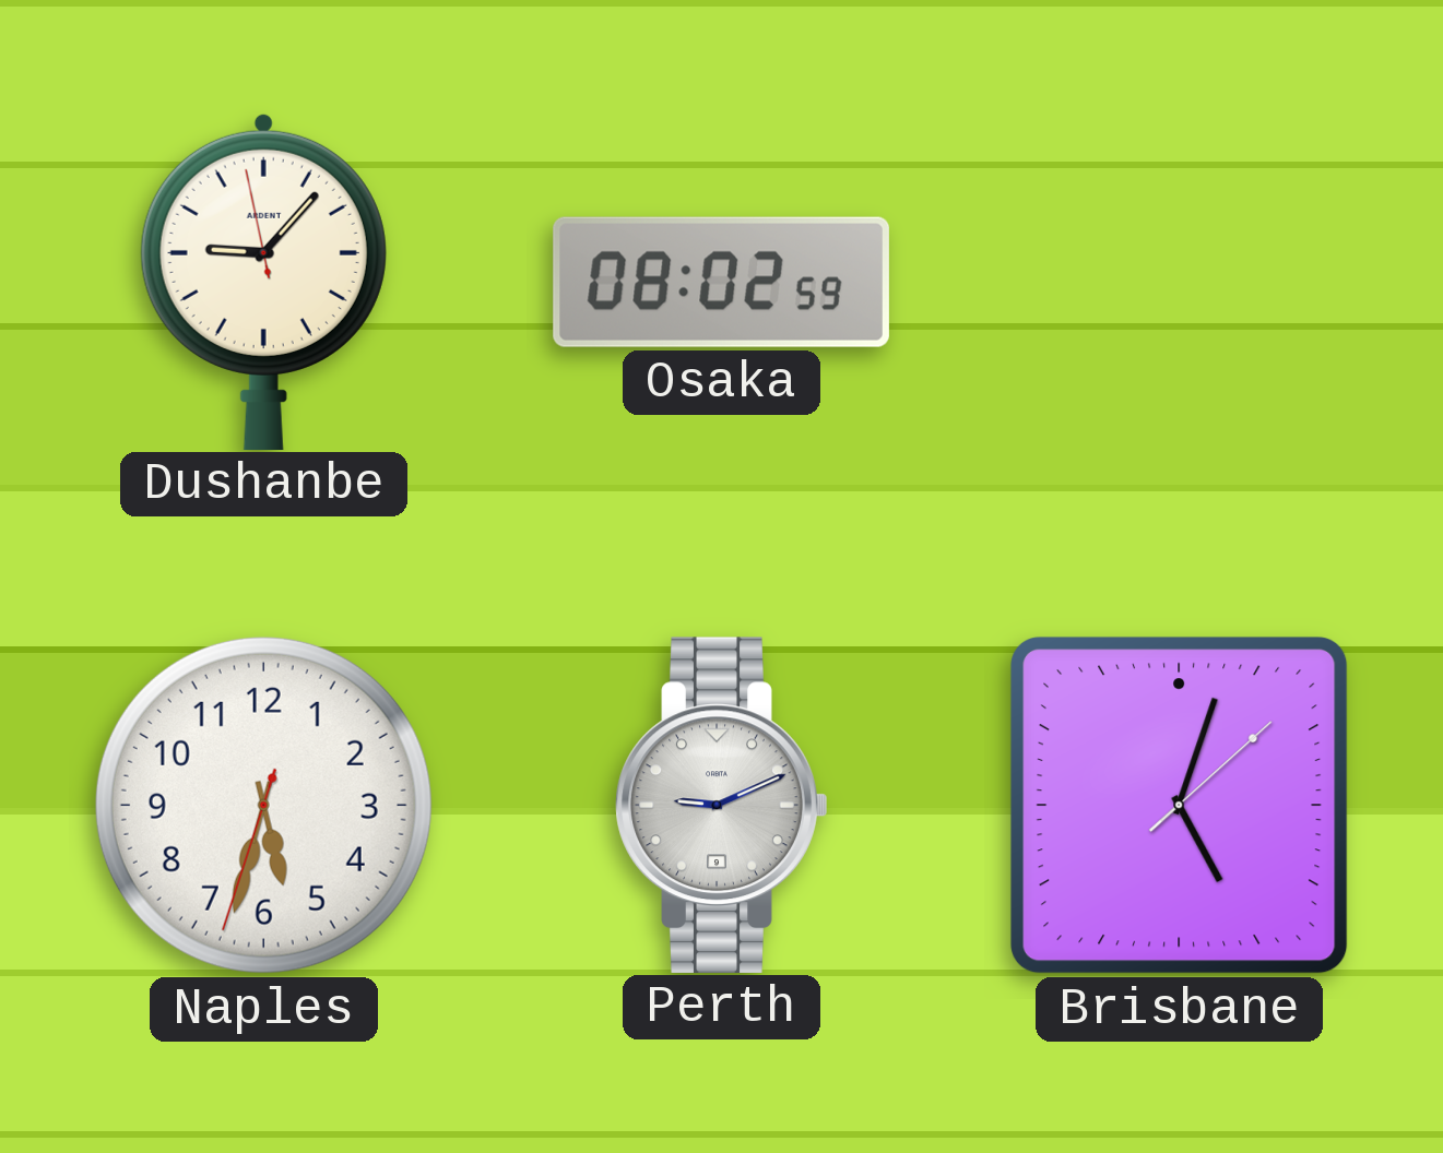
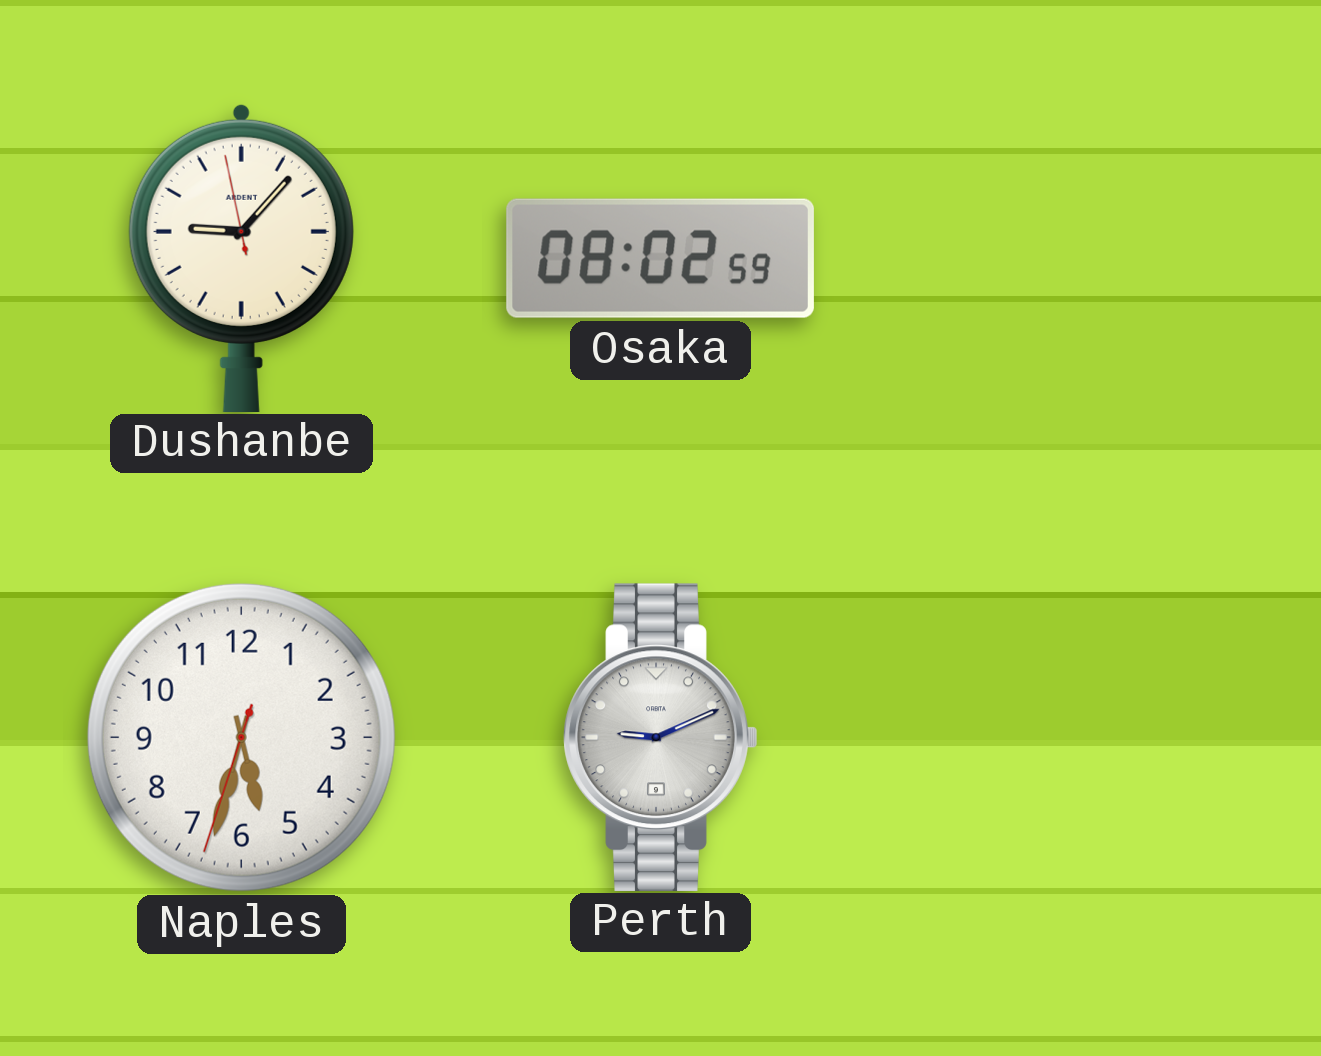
Brisbane: 5:03 -> none
